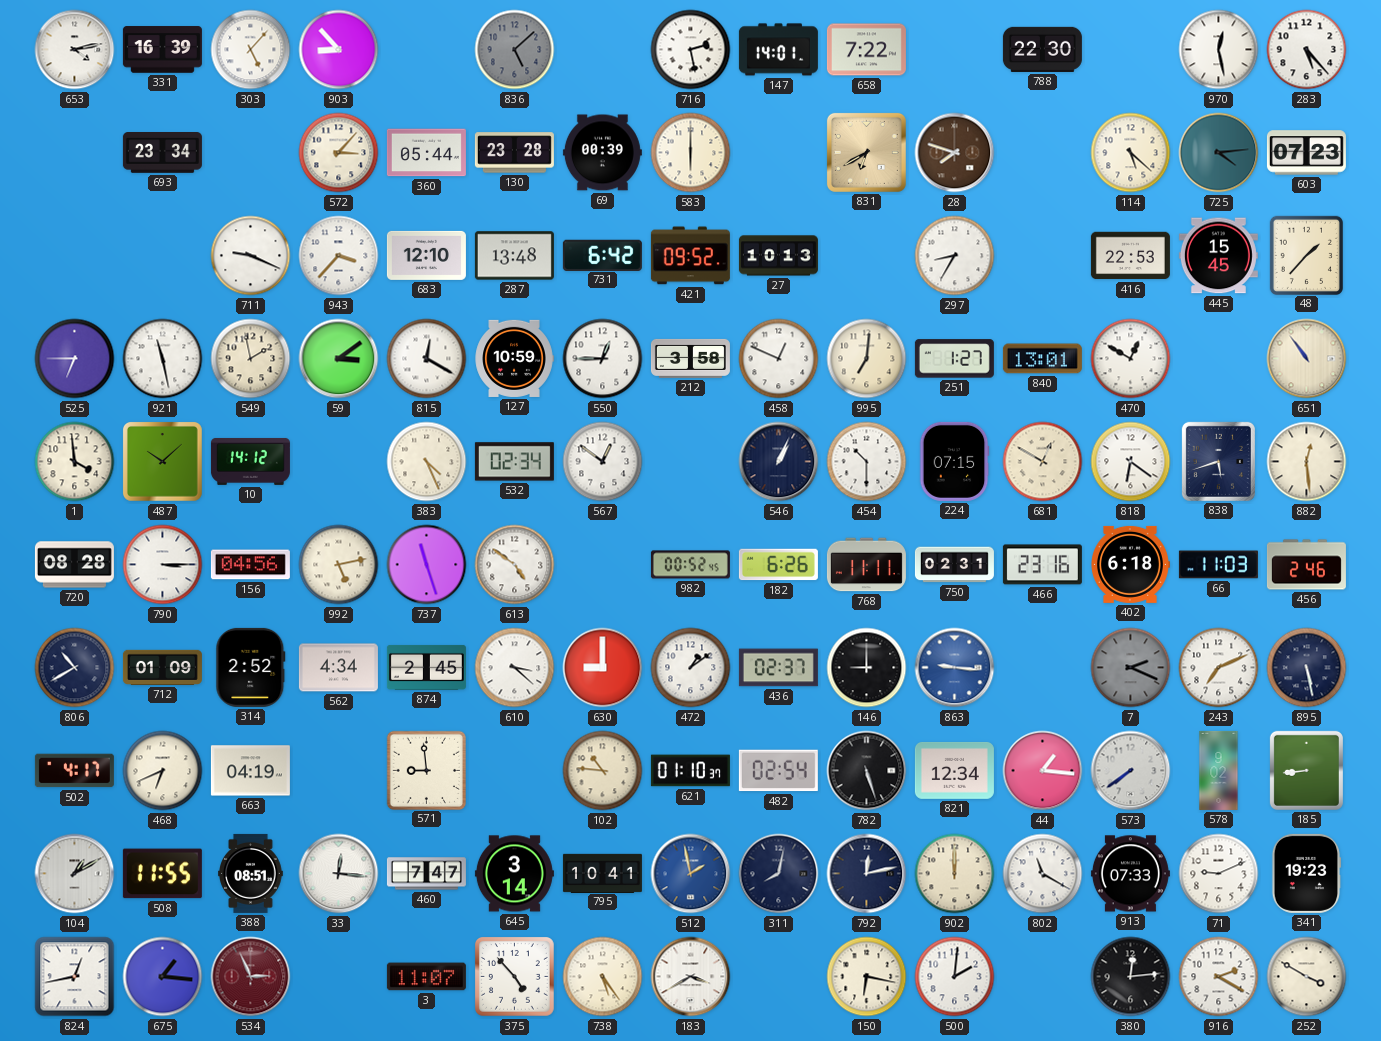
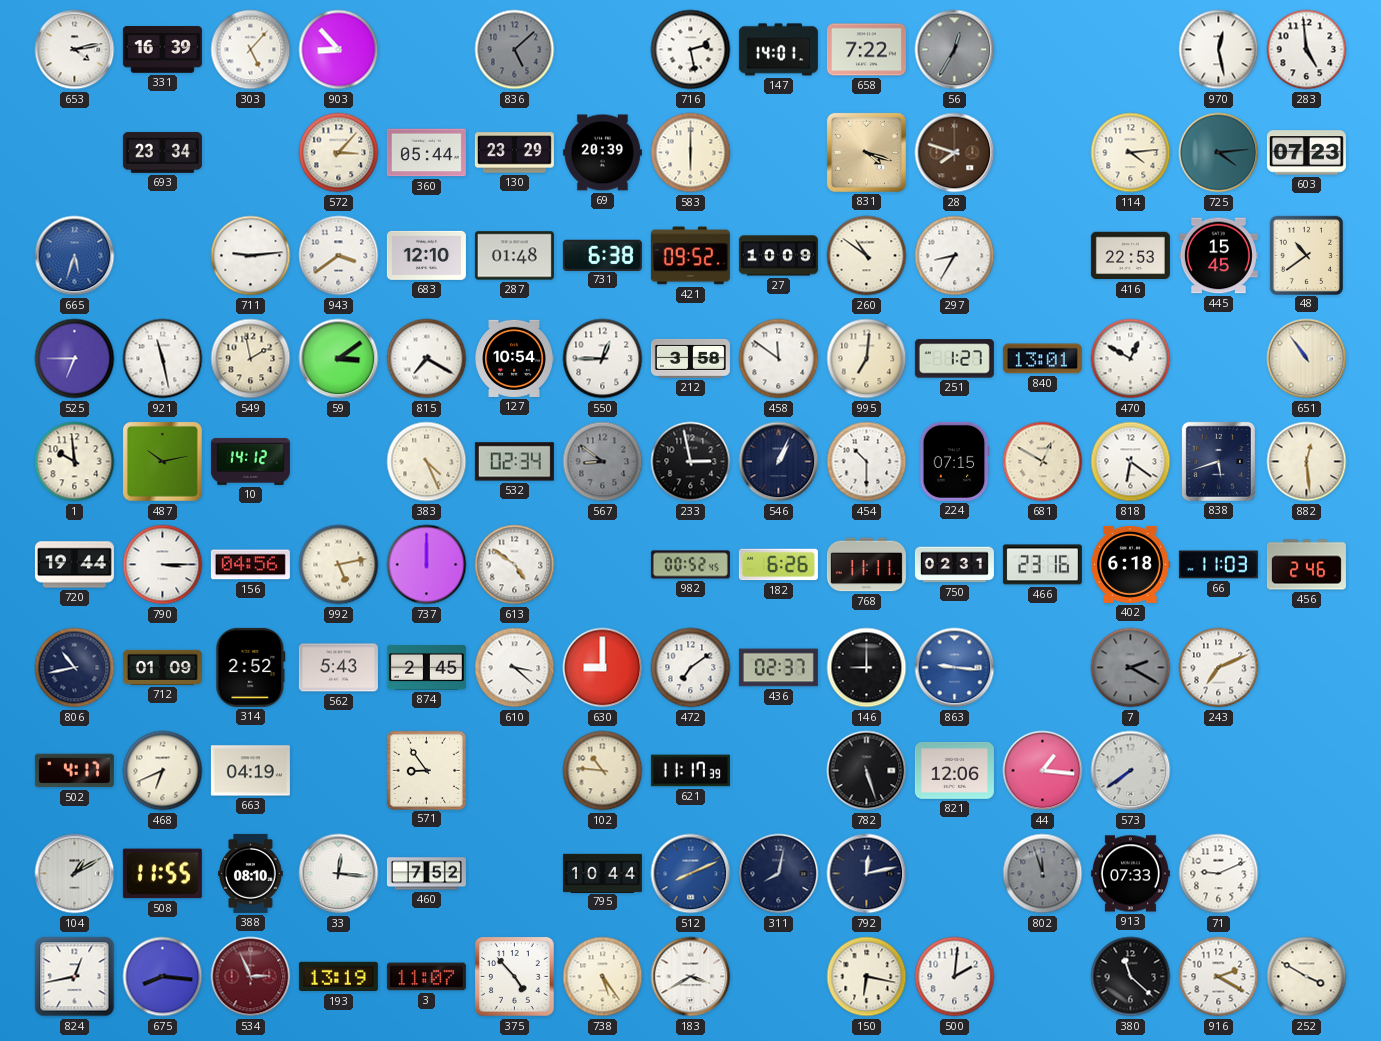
56: none -> 12:35
788: 22:30 -> none
283: 5:23 -> 4:59
130: 23:28 -> 23:29
69: 00:39 -> 20:39
831: 6:40 -> 4:18
114: 5:22 -> 4:14
665: none -> 5:33
711: 9:19 -> 9:14
943: 3:37 -> 3:39
287: 13:48 -> 01:48
731: 6:42 -> 6:38
27: 10:13 -> 10:09
260: none -> 10:51
48: 1:37 -> 10:39
815: 12:20 -> 7:20
127: 10:59 -> 10:54
458: 12:49 -> 11:51
1: 3:59 -> 9:59
487: 10:08 -> 10:13
567: 12:51 -> 8:51
567 dial: white -> grey
233: none -> 2:58
720: 08:28 -> 19:44
737: 11:27 -> 12:00
806: 10:40 -> 10:43
562: 4:34 -> 5:43
472: 1:09 -> 7:09
7: 2:19 -> 2:20
895: 5:28 -> none
571: 8:59 -> 8:54
621: 01:10 -> 11:17
482: 02:54 -> none
821: 12:34 -> 12:06
578: 9:02 -> none
185: 8:44 -> none
388: 08:51 -> 08:10
460: 7:47 -> 7:52
645: 3:14 -> none
795: 10:41 -> 10:44
512: 1:58 -> 8:11
902: 12:00 -> none
802: 11:20 -> 11:57
802 dial: white -> grey
341: 19:23 -> none
675: 1:16 -> 8:16
193: none -> 13:19
380: 12:14 -> 11:22
